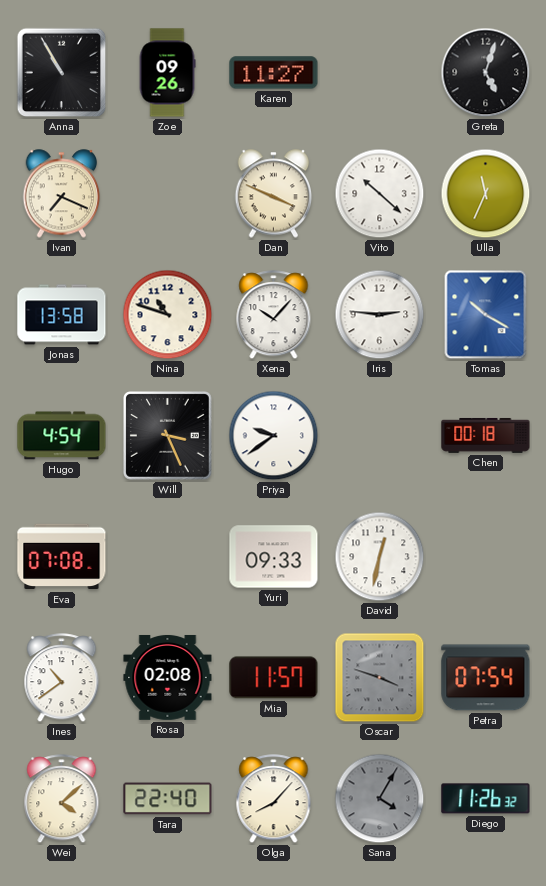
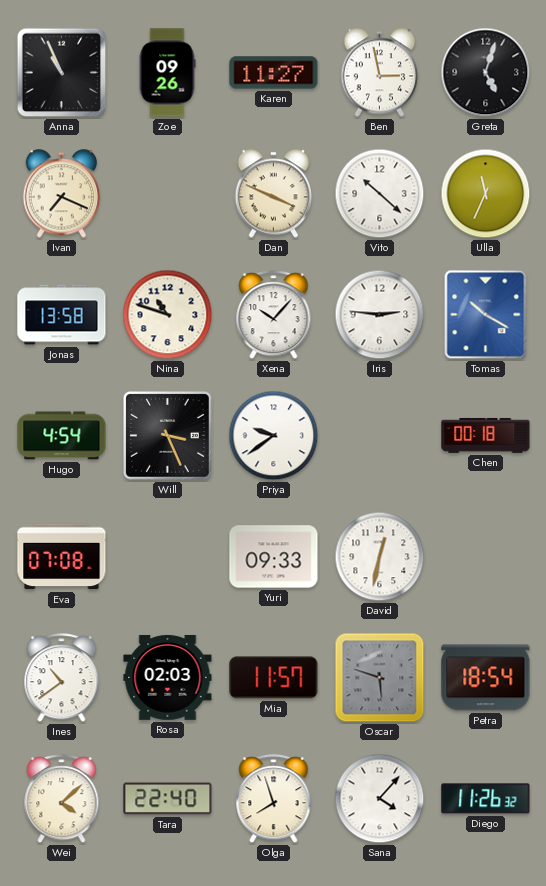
Anna: 10:55 -> 10:56
Ben: none -> 2:58
Rosa: 02:08 -> 02:03
Oscar: 3:48 -> 5:48
Petra: 07:54 -> 18:54
Olga: 8:07 -> 7:57
Sana: 4:05 -> 4:07
Sana dial: grey -> white
